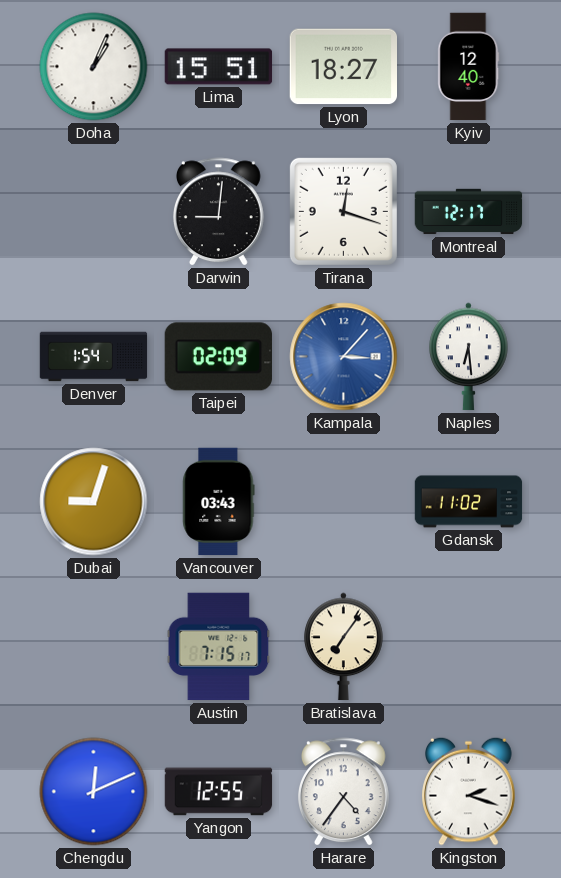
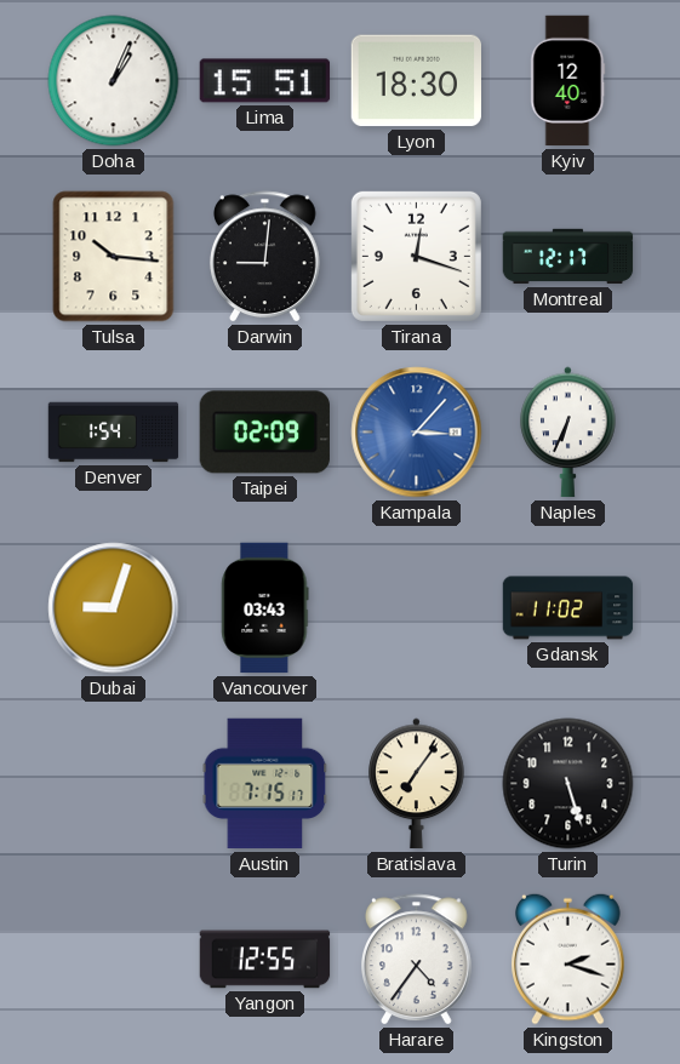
Lyon: 18:27 -> 18:30
Tulsa: none -> 10:16
Naples: 6:29 -> 6:34
Turin: none -> 5:27
Chengdu: 12:11 -> none
